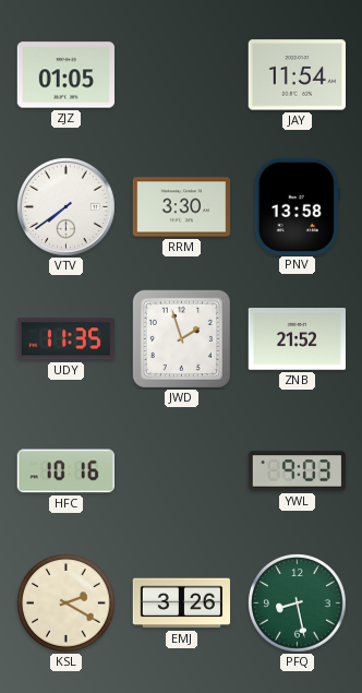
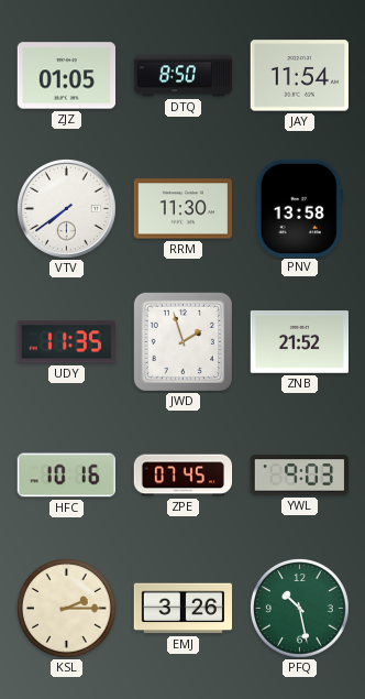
DTQ: none -> 8:50
RRM: 3:30 -> 11:30
ZPE: none -> 07:45
KSL: 2:20 -> 2:15
PFQ: 8:28 -> 10:28
